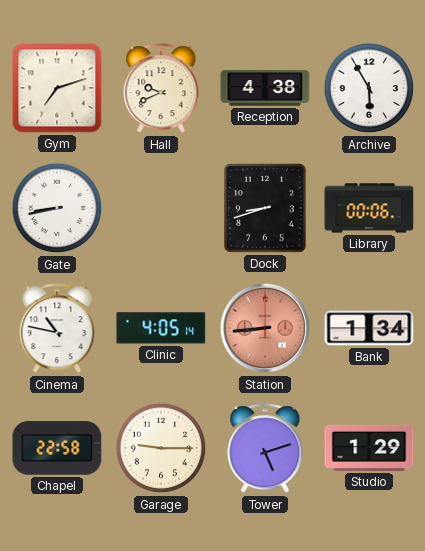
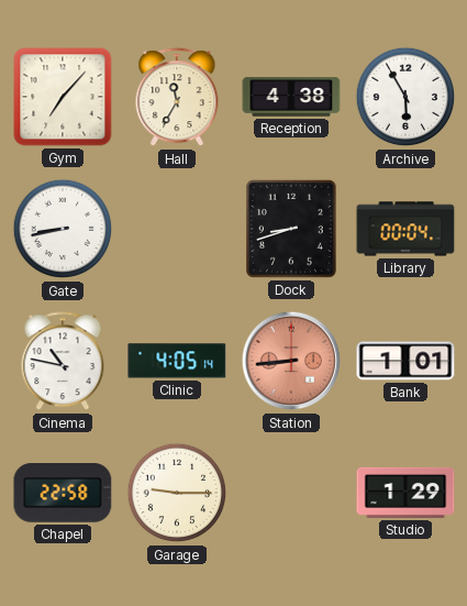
Gym: 7:12 -> 7:07
Hall: 9:41 -> 11:35
Library: 00:06 -> 00:04
Bank: 1:34 -> 1:01
Tower: 5:12 -> none
